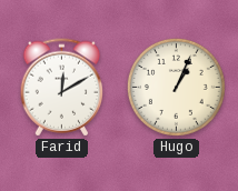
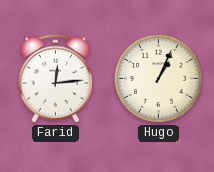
Farid: 12:10 -> 12:14
